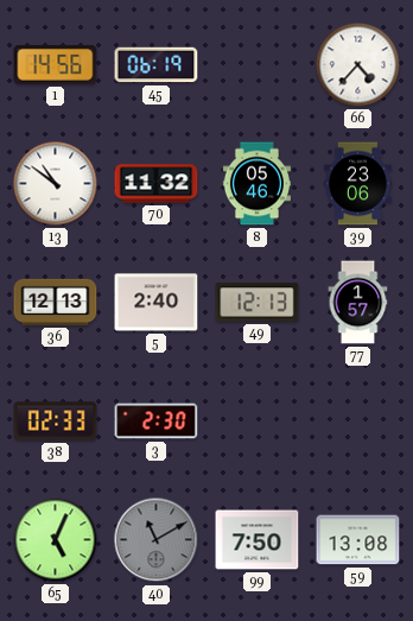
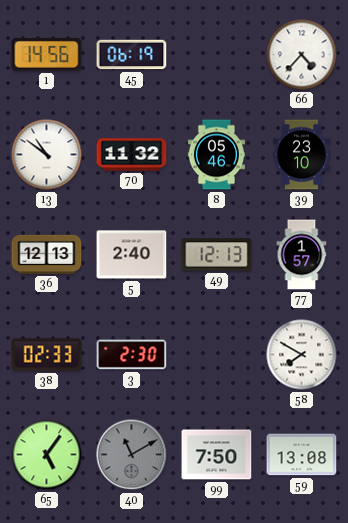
39: 23:06 -> 23:10
58: none -> 7:50
65: 5:04 -> 5:06
